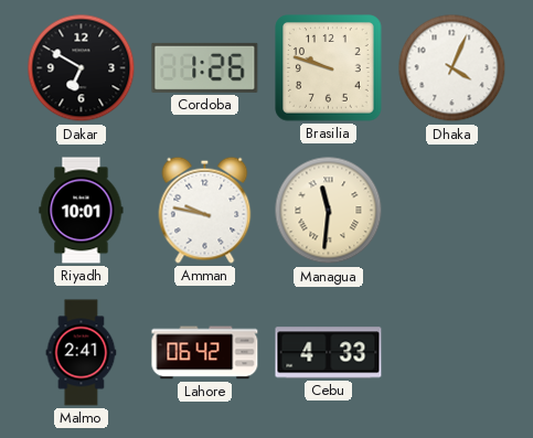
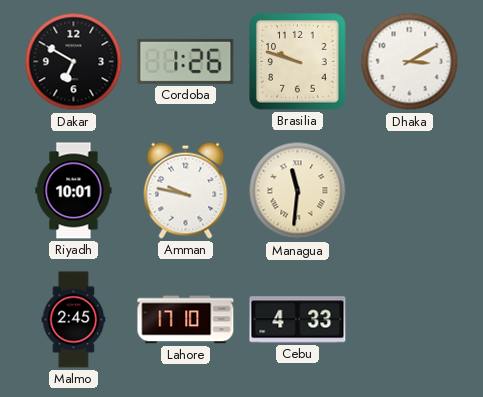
Dhaka: 4:04 -> 3:10
Malmo: 2:41 -> 2:45
Lahore: 06:42 -> 17:10
